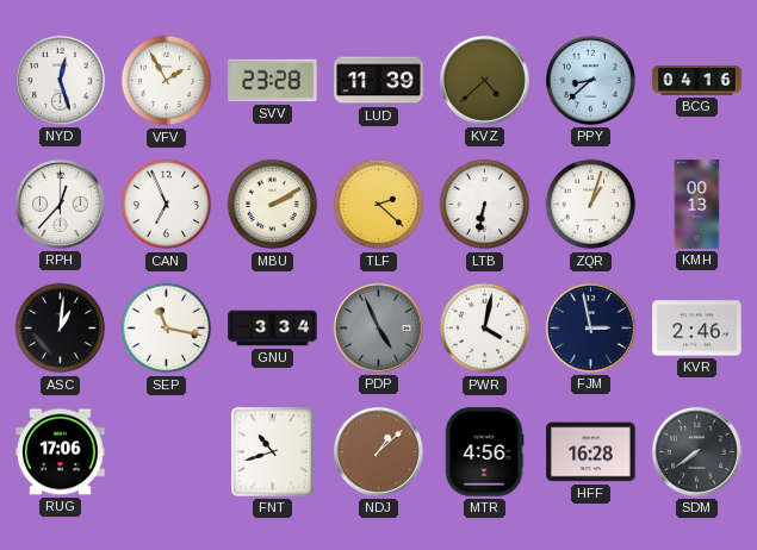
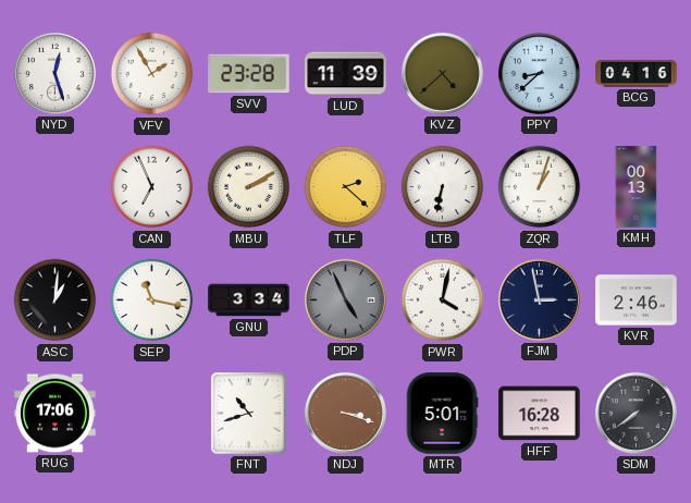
RPH: 12:37 -> none
NDJ: 1:08 -> 3:18
MTR: 4:56 -> 5:01
